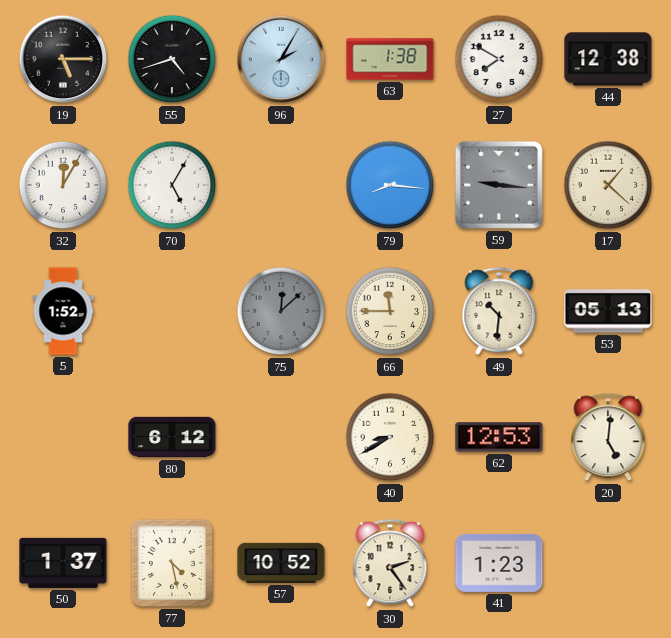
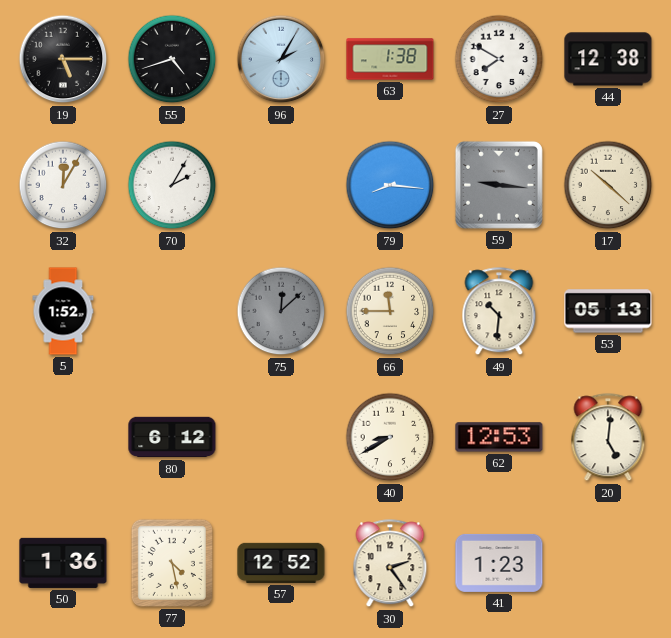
70: 5:05 -> 2:05
17: 1:22 -> 10:22
50: 1:37 -> 1:36
57: 10:52 -> 12:52
